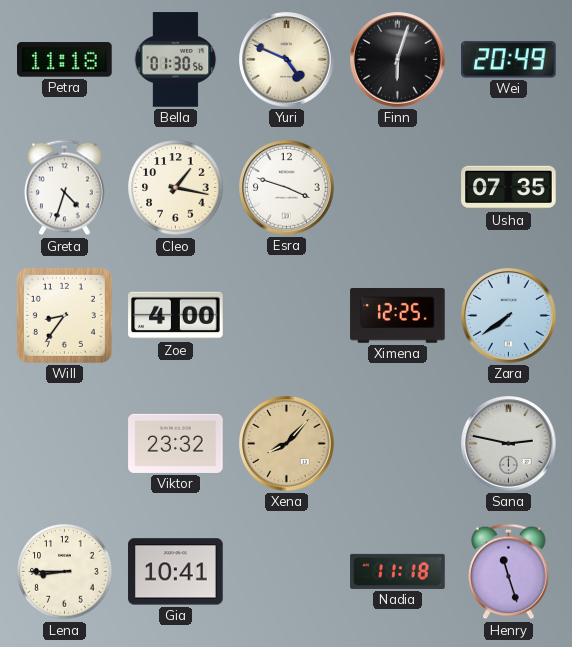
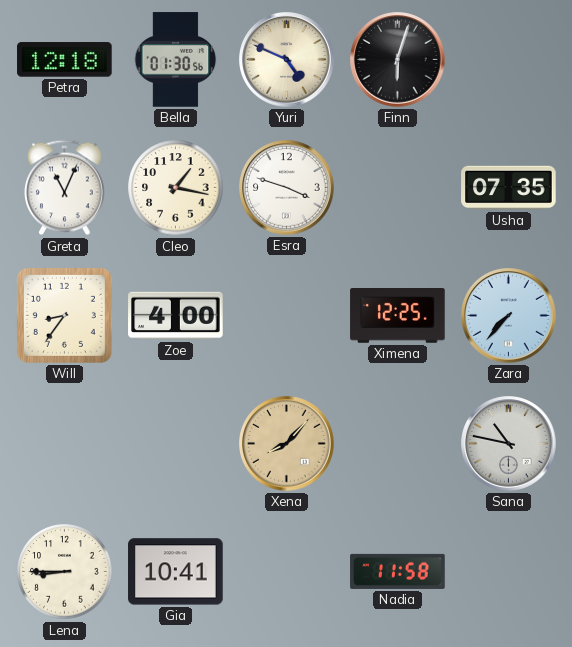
Petra: 11:18 -> 12:18
Wei: 20:49 -> none
Greta: 4:33 -> 11:04
Zara: 7:39 -> 7:37
Viktor: 23:32 -> none
Sana: 2:47 -> 10:47
Nadia: 11:18 -> 11:58
Henry: 11:27 -> none
